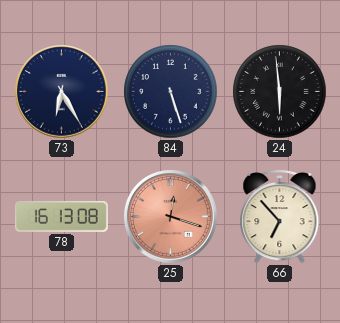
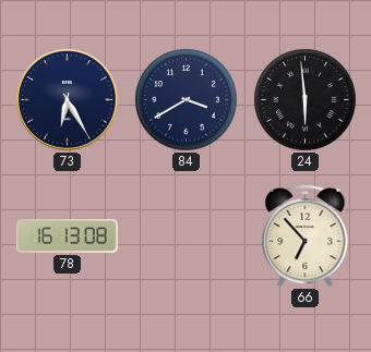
84: 5:27 -> 3:40
25: 12:18 -> none
